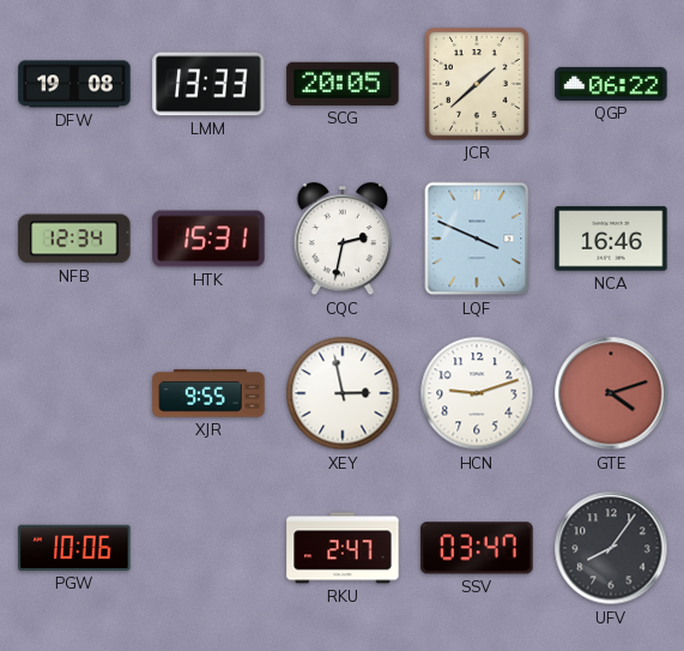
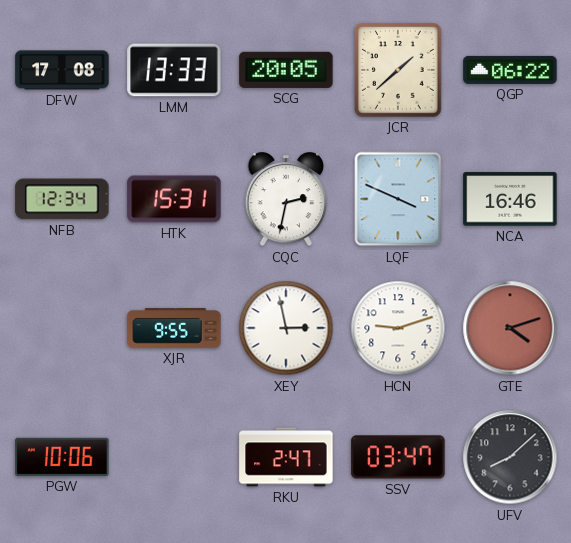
DFW: 19:08 -> 17:08
UFV: 8:06 -> 8:08
